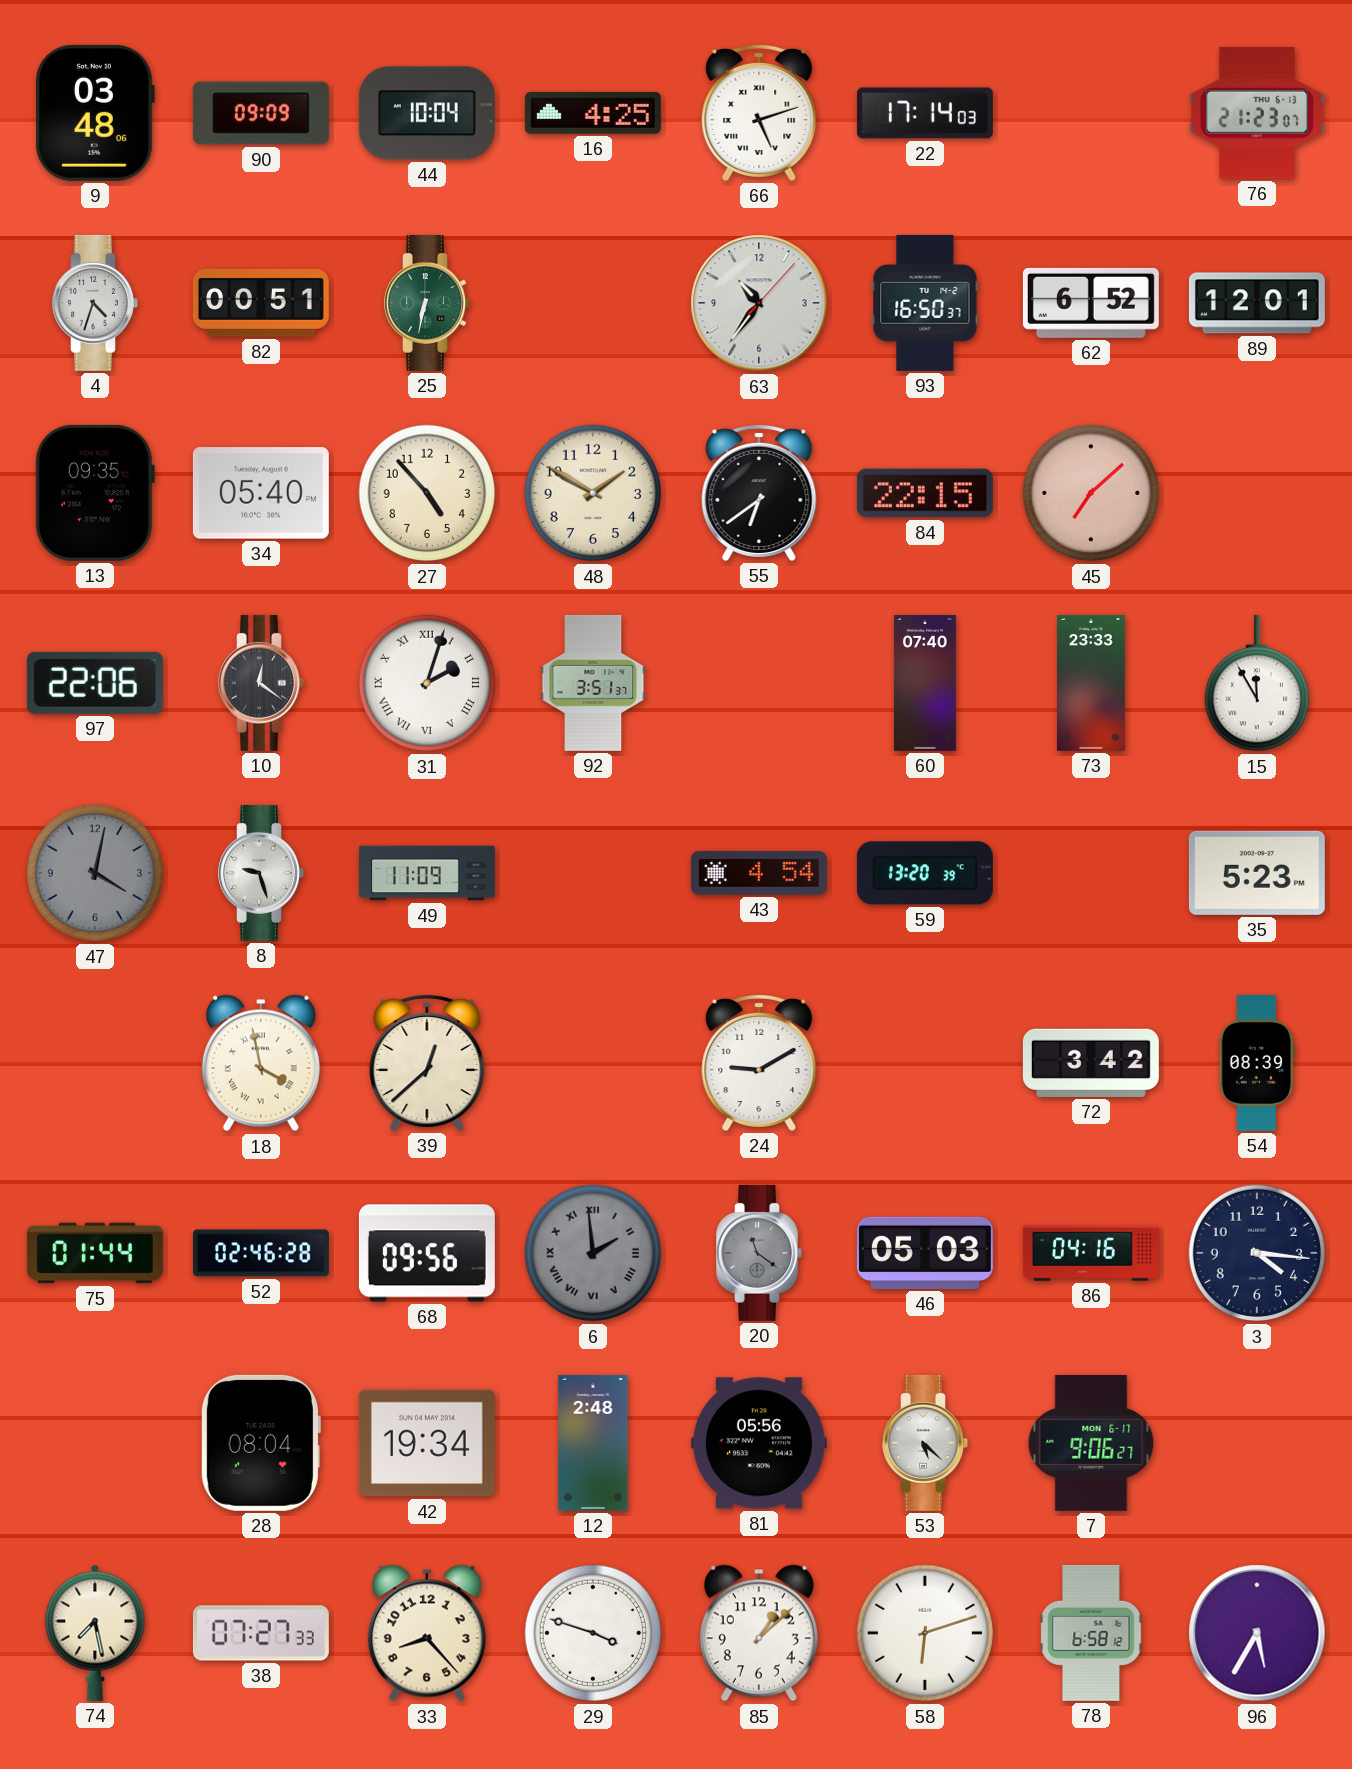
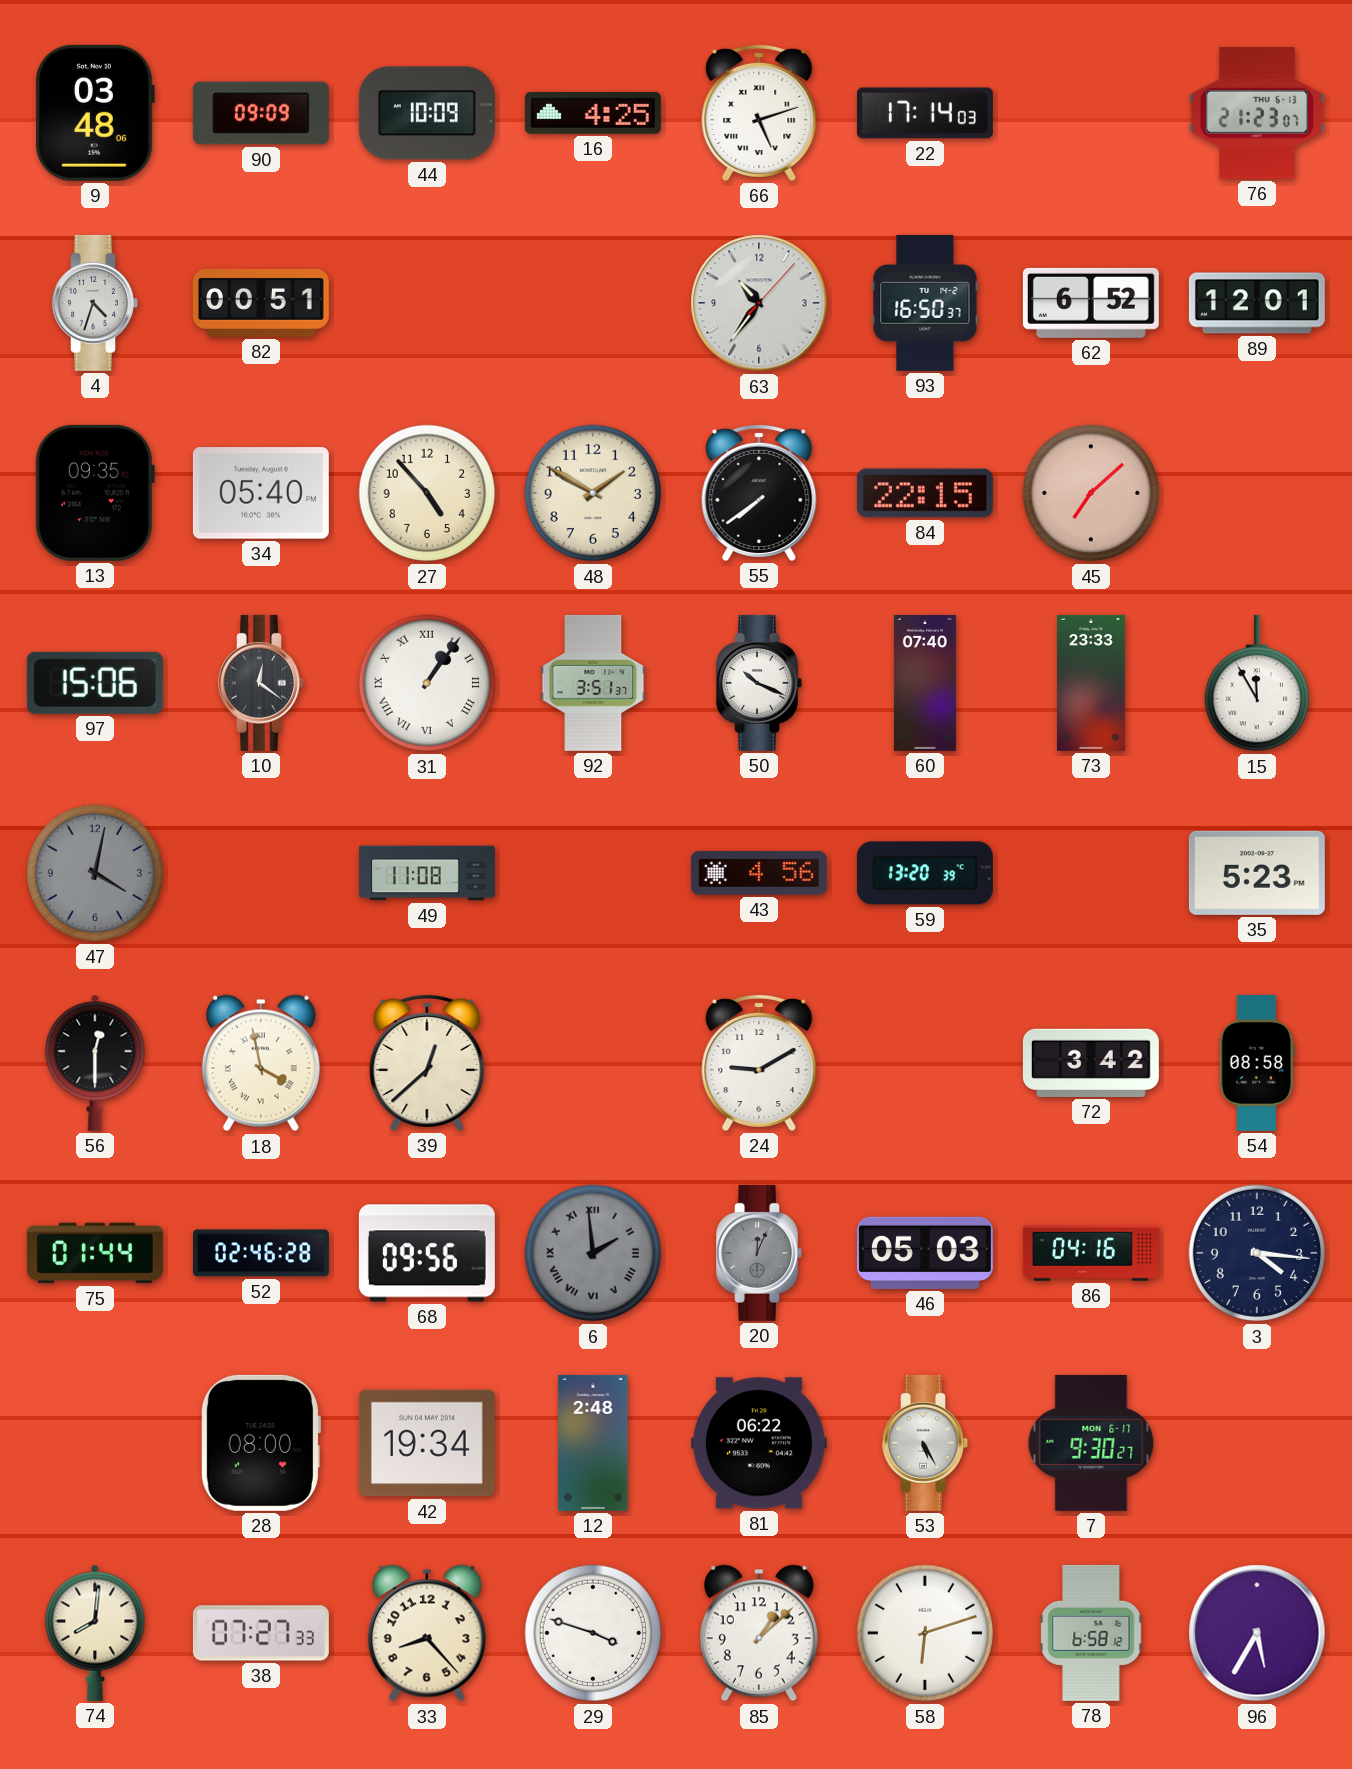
44: 10:04 -> 10:09
25: 6:32 -> none
55: 6:39 -> 7:39
97: 22:06 -> 15:06
31: 2:03 -> 1:06
50: none -> 10:19
8: 9:27 -> none
49: 11:09 -> 11:08
43: 4:54 -> 4:56
56: none -> 12:30
54: 08:39 -> 08:58
20: 11:21 -> 12:04
28: 08:04 -> 08:00
81: 05:56 -> 06:22
53: 5:22 -> 5:25
7: 9:06 -> 9:30
74: 7:28 -> 8:01
